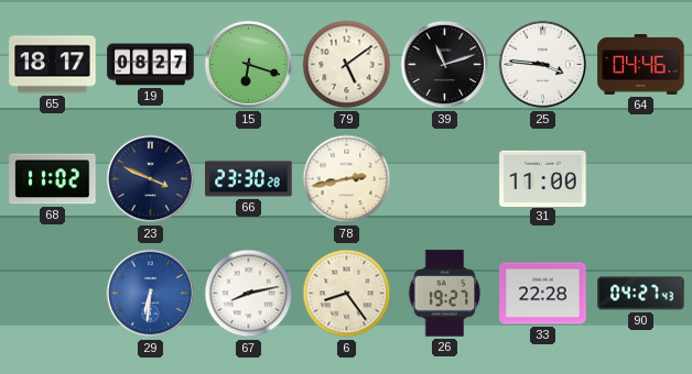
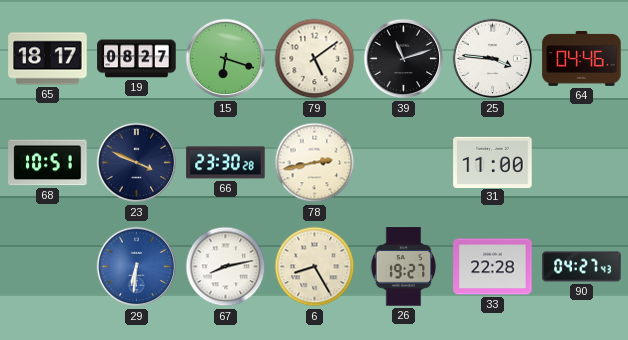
68: 11:02 -> 10:51
6: 8:24 -> 8:25
